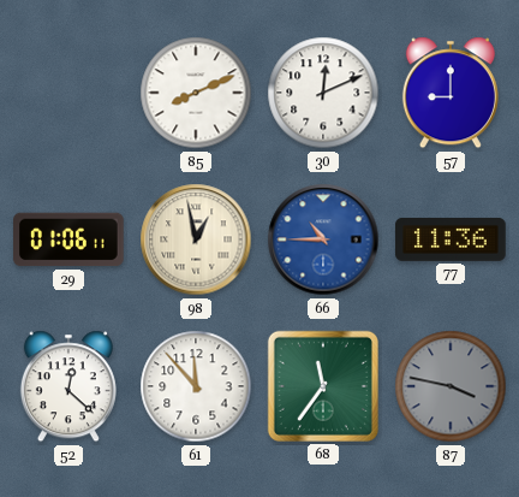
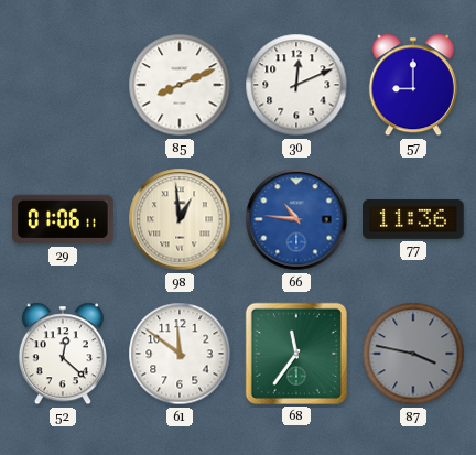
98: 12:58 -> 12:59
66: 10:45 -> 10:46
61: 11:53 -> 11:51
